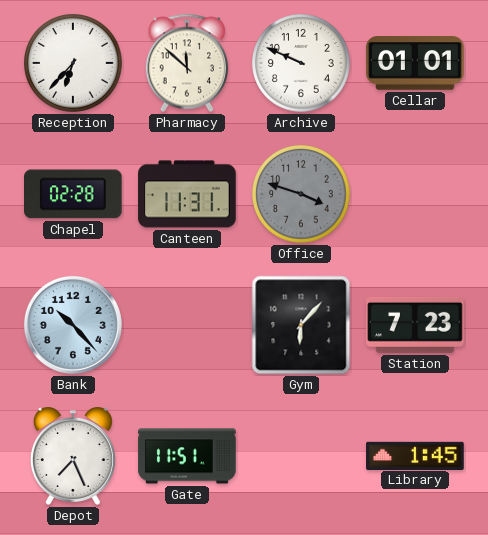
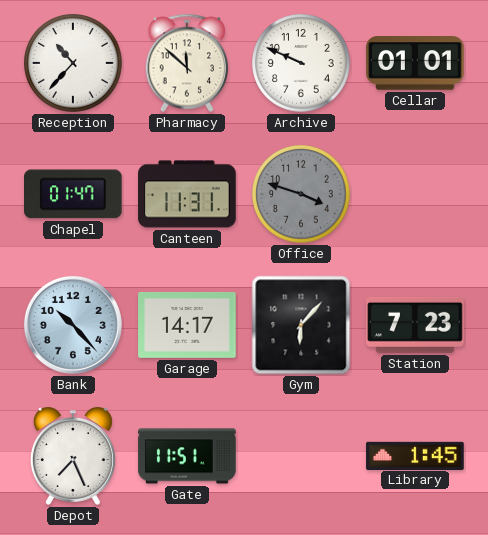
Reception: 6:37 -> 10:37
Chapel: 02:28 -> 01:47
Garage: none -> 14:17
